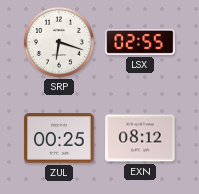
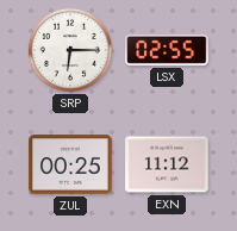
SRP: 6:18 -> 6:15
EXN: 08:12 -> 11:12
